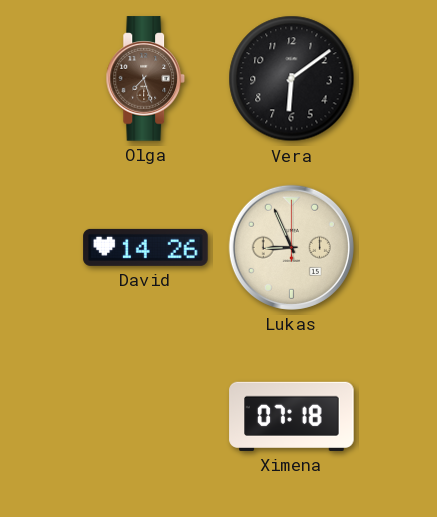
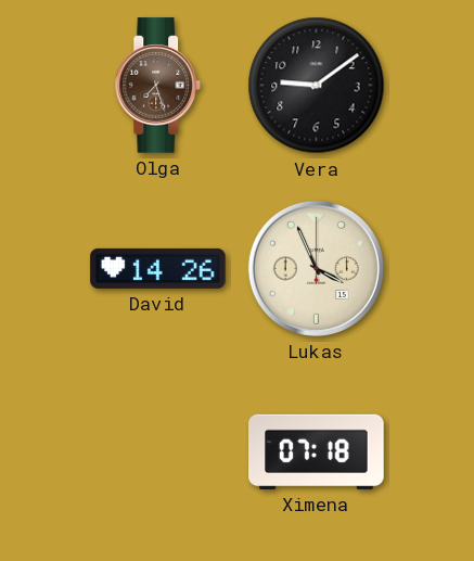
Vera: 6:09 -> 9:09
Lukas: 8:56 -> 3:56
